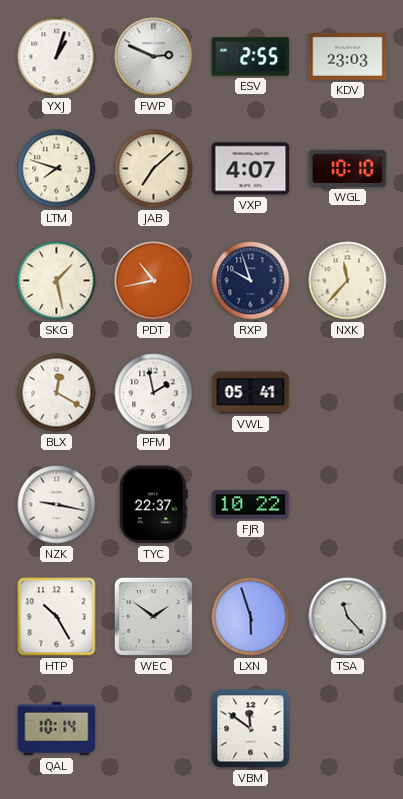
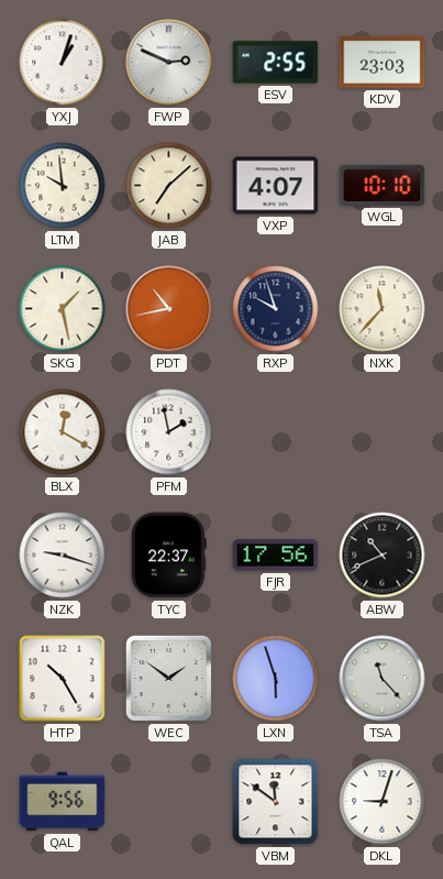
LTM: 7:48 -> 9:59
VWL: 05:41 -> none
NZK: 9:17 -> 9:18
FJR: 10:22 -> 17:56
ABW: none -> 10:41
QAL: 10:14 -> 9:56
DKL: none -> 9:03
